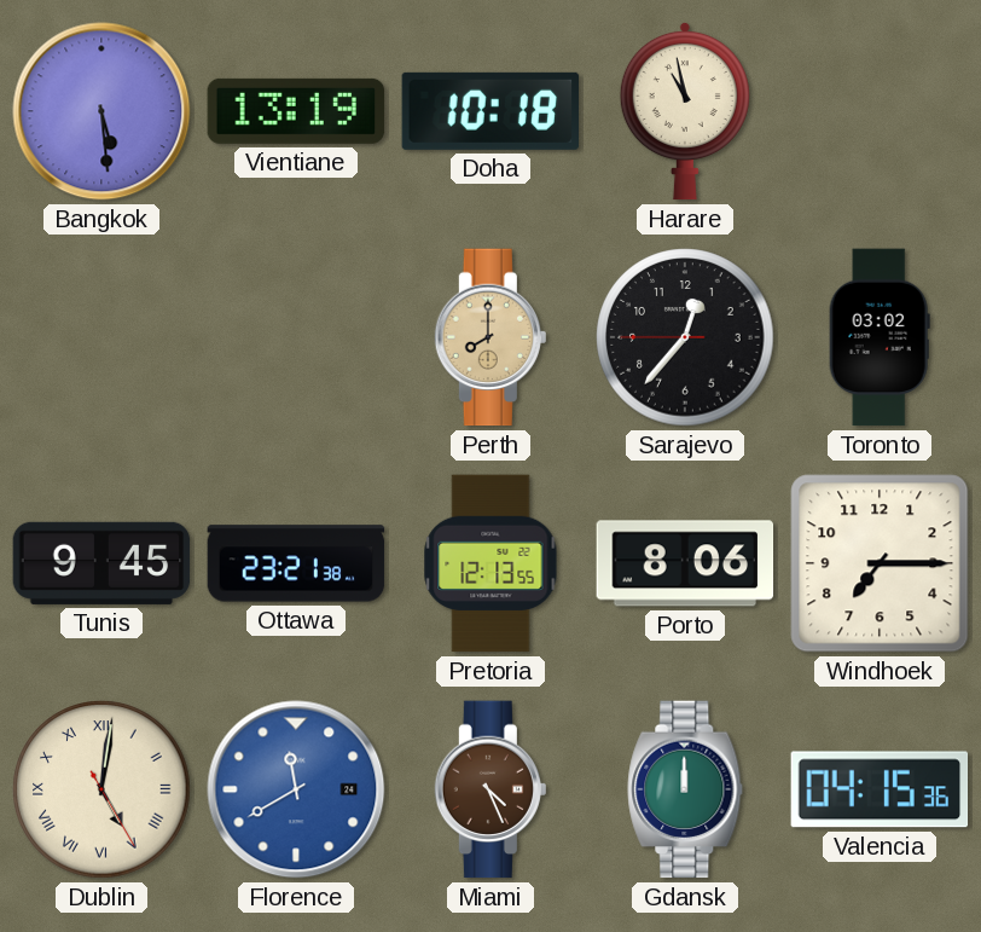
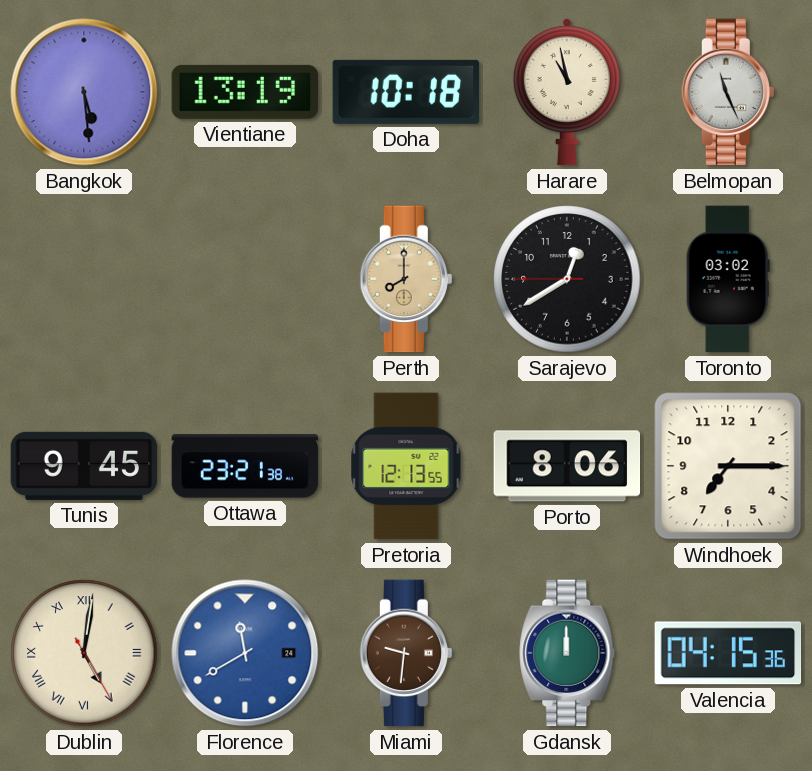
Belmopan: none -> 11:26
Sarajevo: 12:36 -> 12:39
Miami: 4:26 -> 9:31
